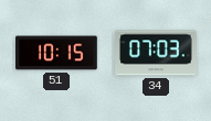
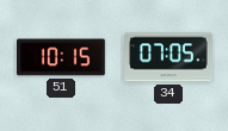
34: 07:03 -> 07:05
